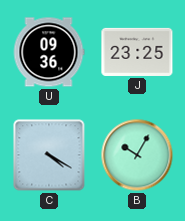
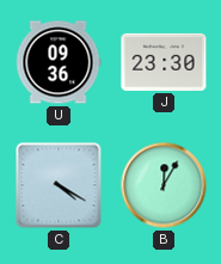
J: 23:25 -> 23:30
B: 10:05 -> 12:05
